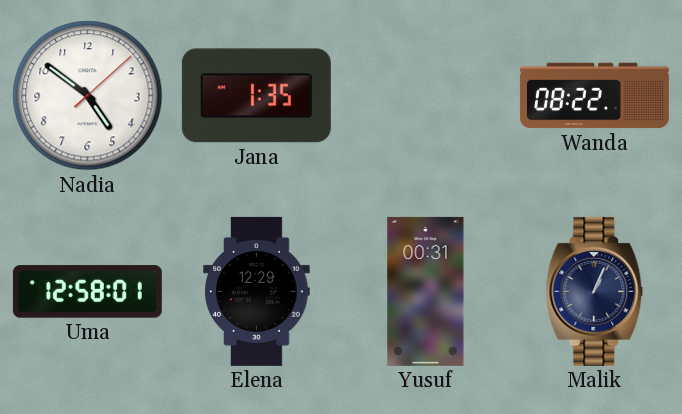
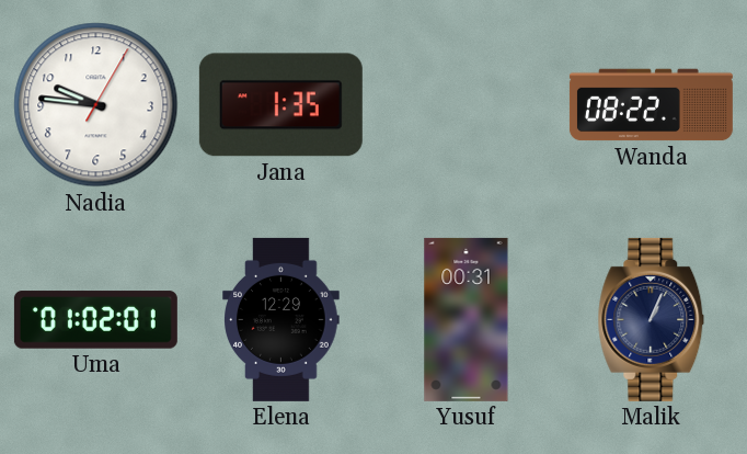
Nadia: 4:51 -> 9:46
Uma: 12:58 -> 01:02
